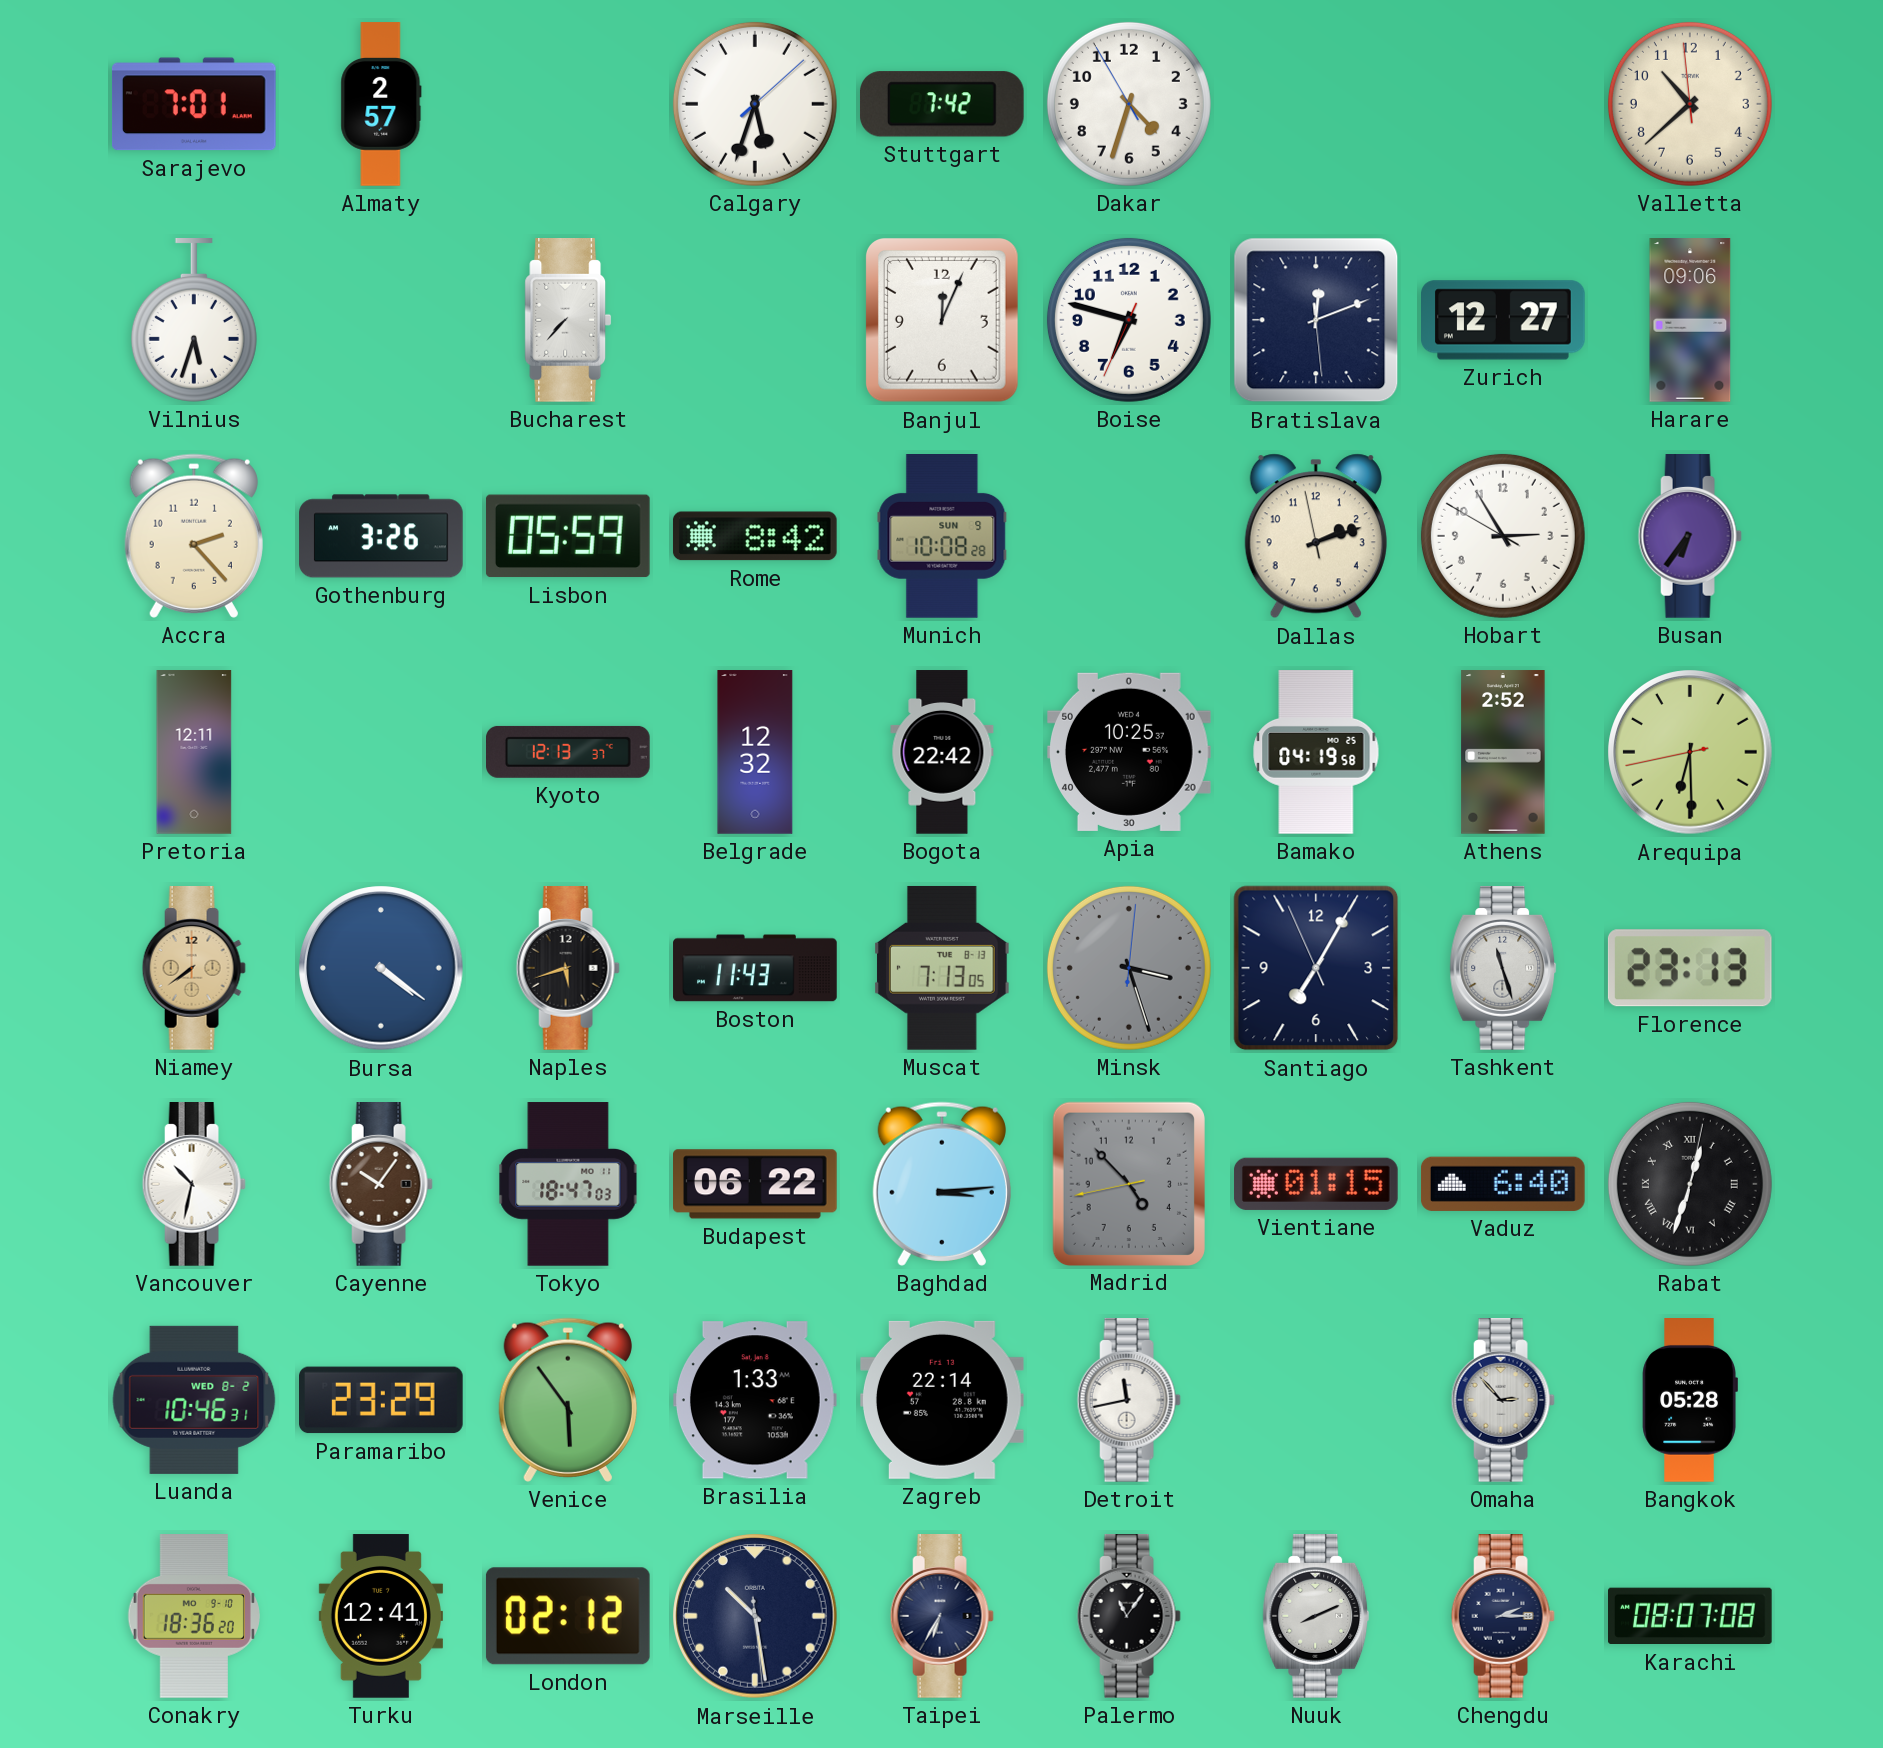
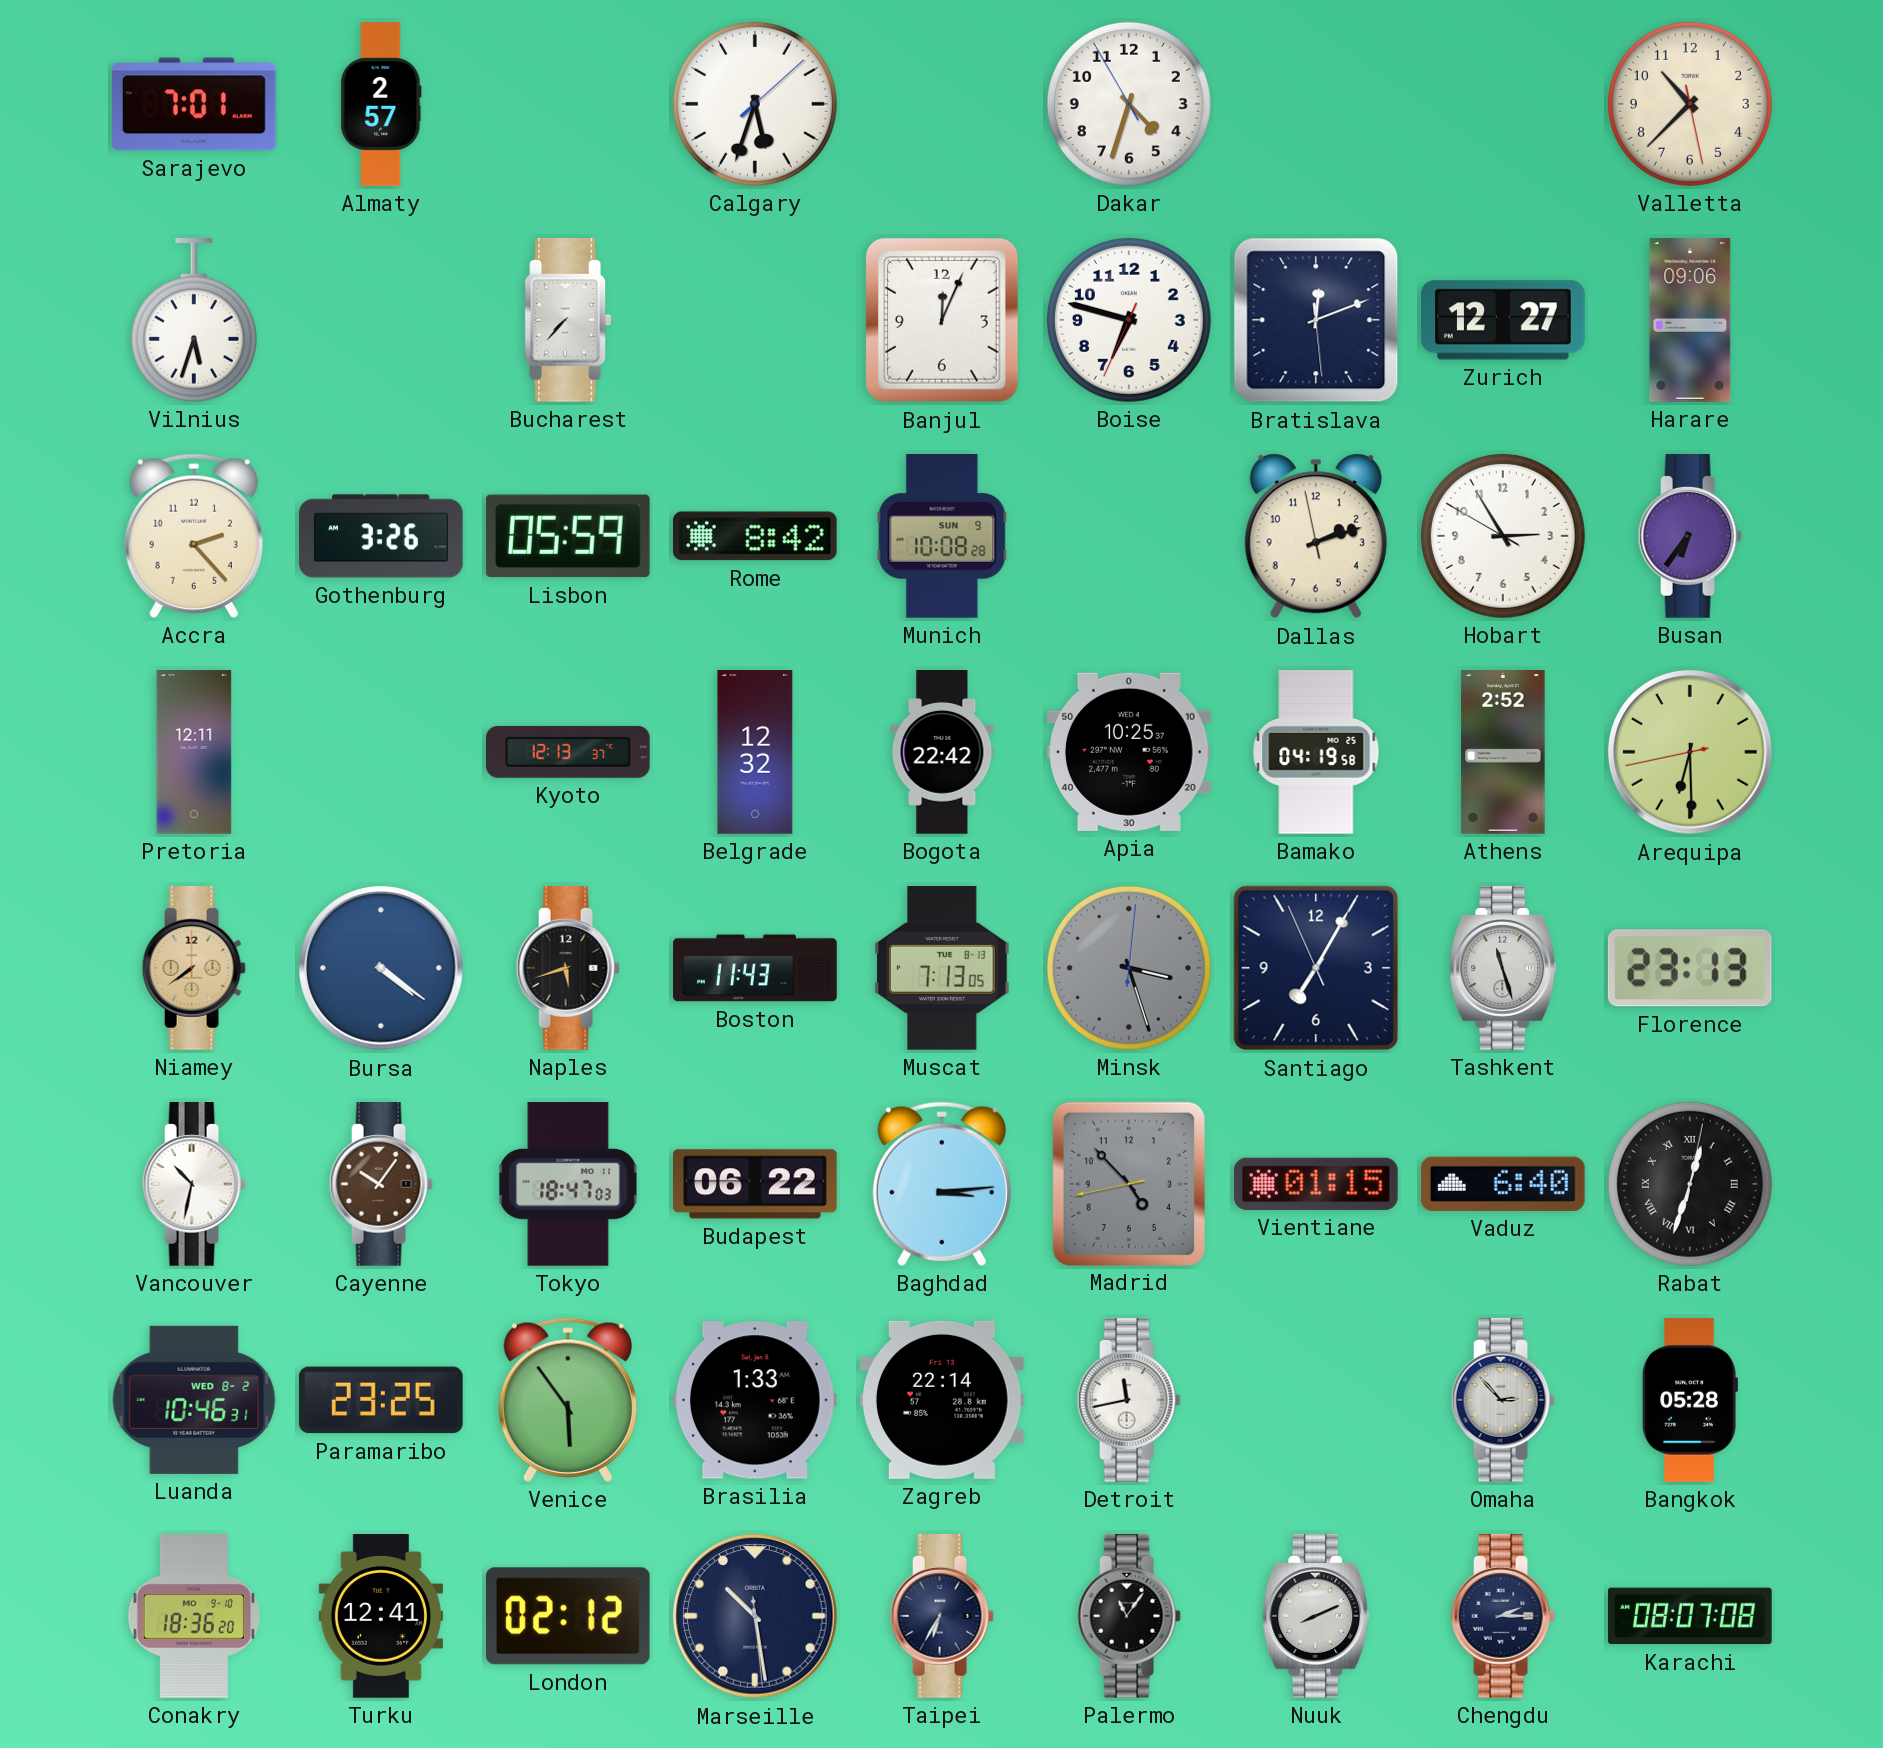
Stuttgart: 7:42 -> none
Valletta: 10:37:59 -> 10:37:28
Paramaribo: 23:29 -> 23:25
